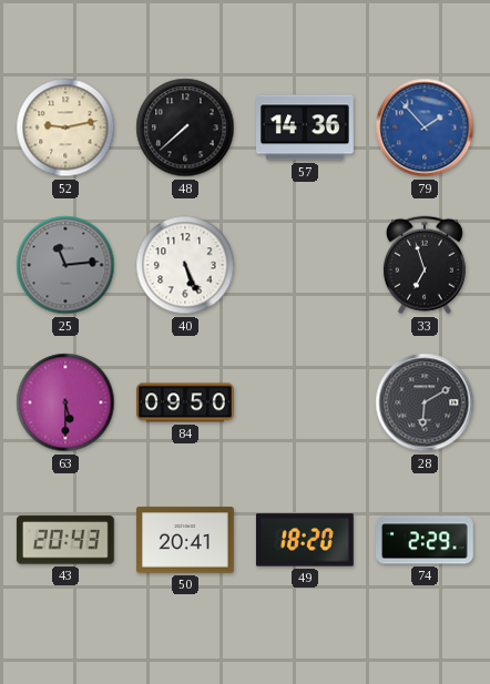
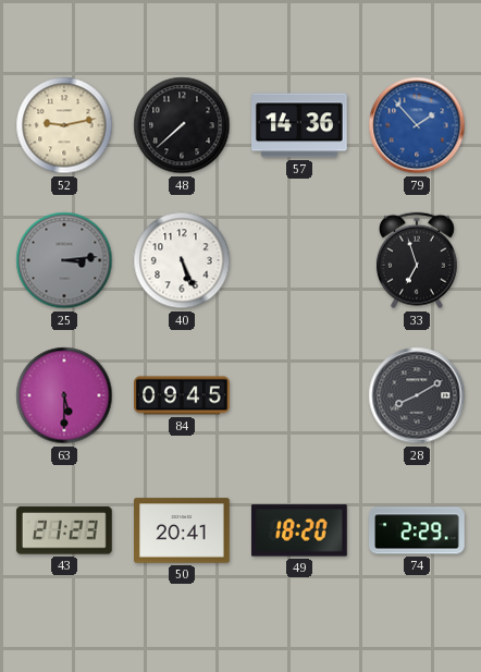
25: 11:14 -> 3:14
84: 09:50 -> 09:45
28: 6:10 -> 8:10
43: 20:43 -> 21:23
